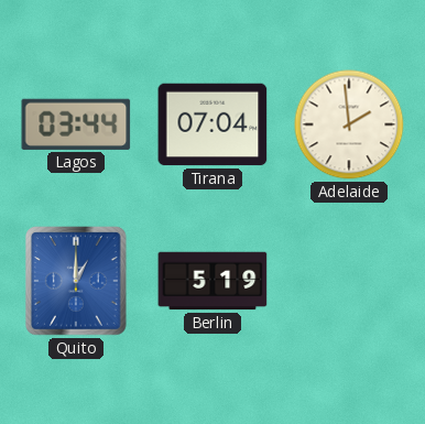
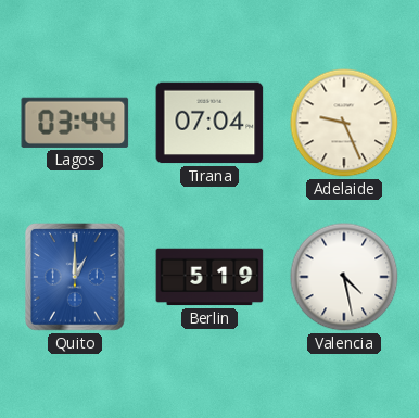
Adelaide: 1:59 -> 9:26
Valencia: none -> 4:28
